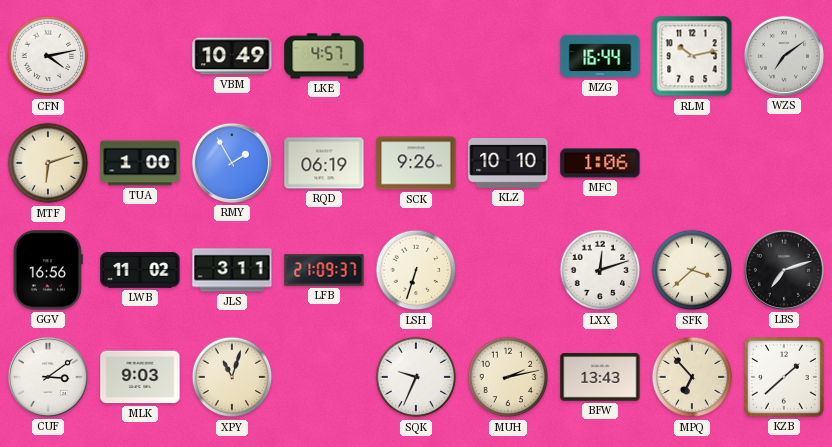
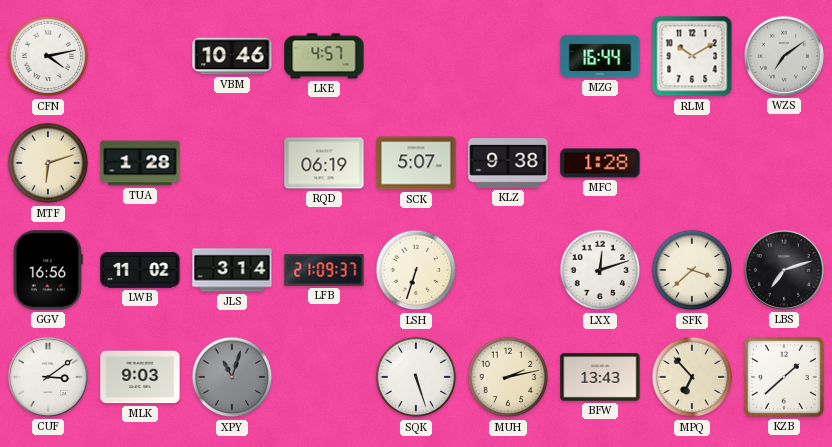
VBM: 10:49 -> 10:46
RLM: 10:13 -> 10:10
TUA: 1:00 -> 1:28
RMY: 1:55 -> none
SCK: 9:26 -> 5:07
KLZ: 10:10 -> 9:38
MFC: 1:06 -> 1:28
JLS: 3:11 -> 3:14
XPY dial: cream -> grey
SQK: 9:34 -> 5:27
